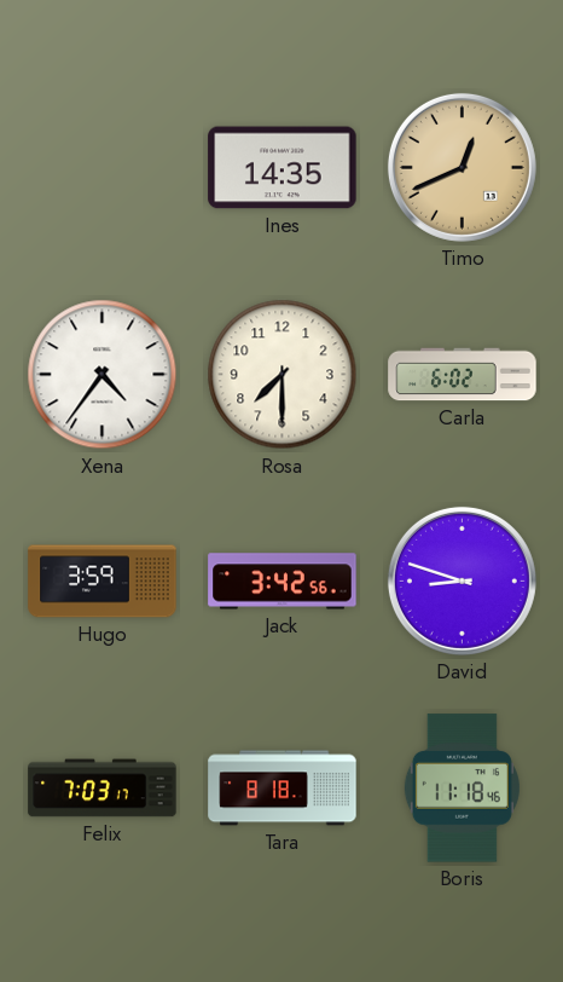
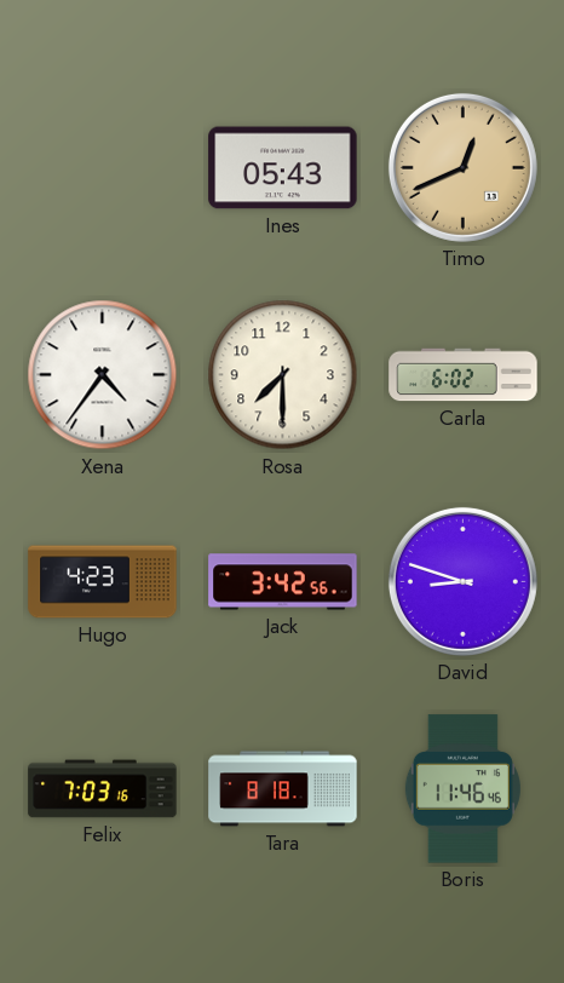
Ines: 14:35 -> 05:43
Hugo: 3:59 -> 4:23
Felix: 7:03:17 -> 7:03:16
Boris: 11:18 -> 11:46
